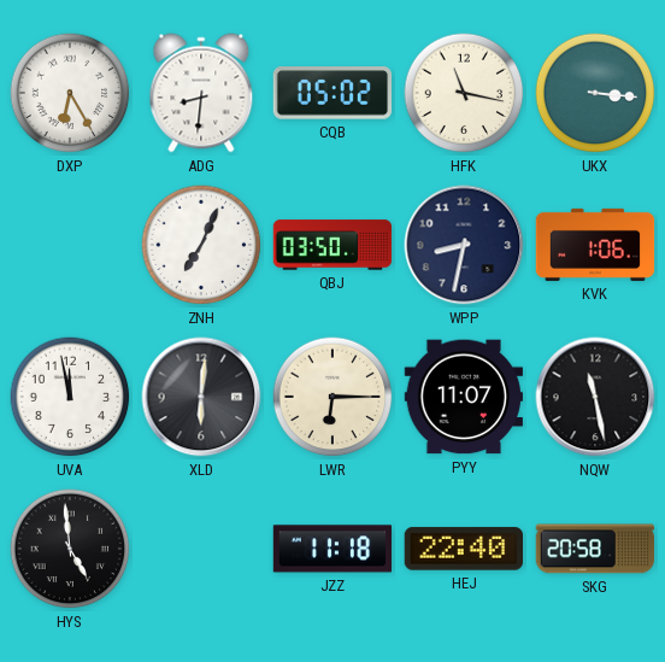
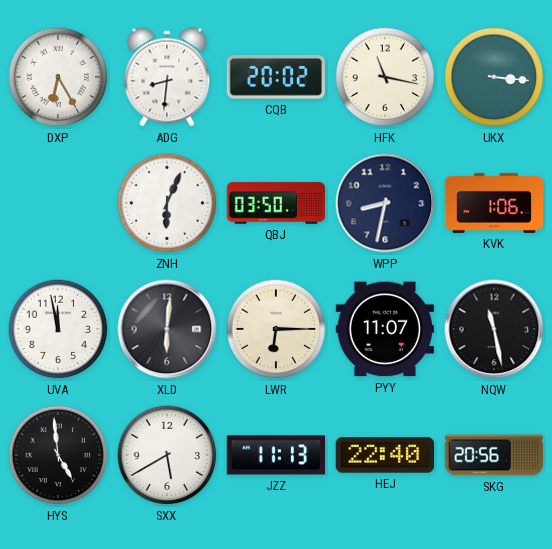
CQB: 05:02 -> 20:02
ZNH: 7:04 -> 6:04
SXX: none -> 5:40
JZZ: 11:18 -> 11:13
SKG: 20:58 -> 20:56
